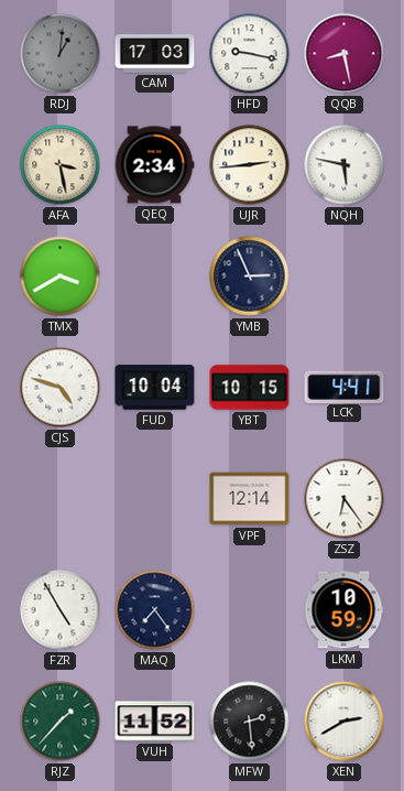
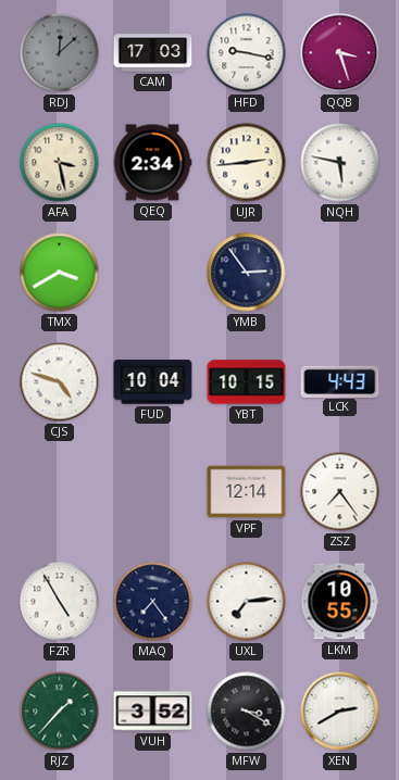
RDJ: 1:01 -> 12:08
QQB: 8:28 -> 3:27
YMB: 2:56 -> 2:54
LCK: 4:41 -> 4:43
ZSZ: 6:24 -> 7:24
UXL: none -> 7:14
LKM: 10:59 -> 10:55
VUH: 11:52 -> 3:52
MFW: 2:29 -> 3:20
